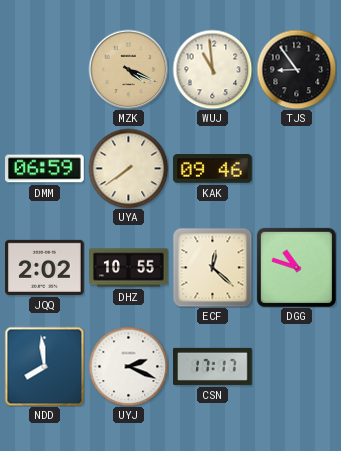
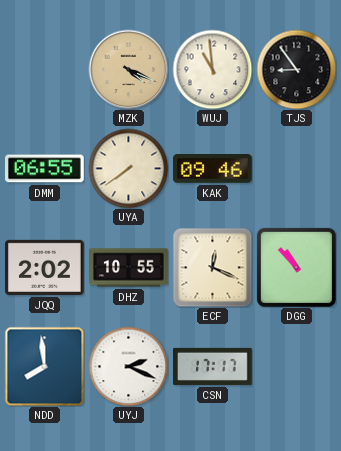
DMM: 06:59 -> 06:55
ECF: 12:22 -> 12:19
DGG: 10:48 -> 10:53
